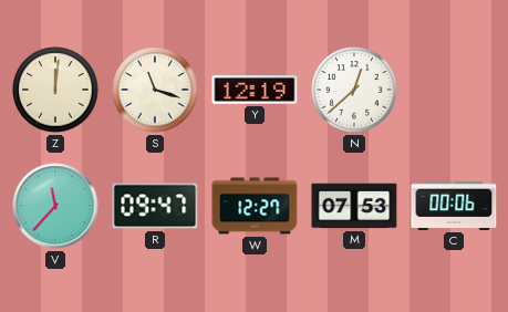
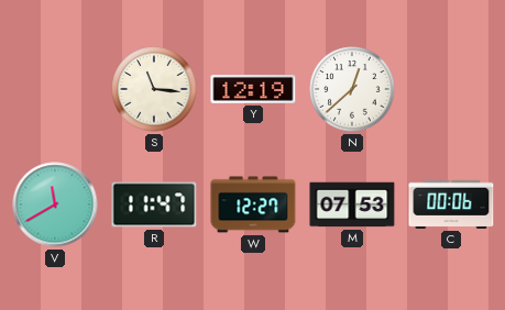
Z: 12:01 -> none
S: 11:18 -> 11:16
V: 11:37 -> 11:40
R: 09:47 -> 11:47
